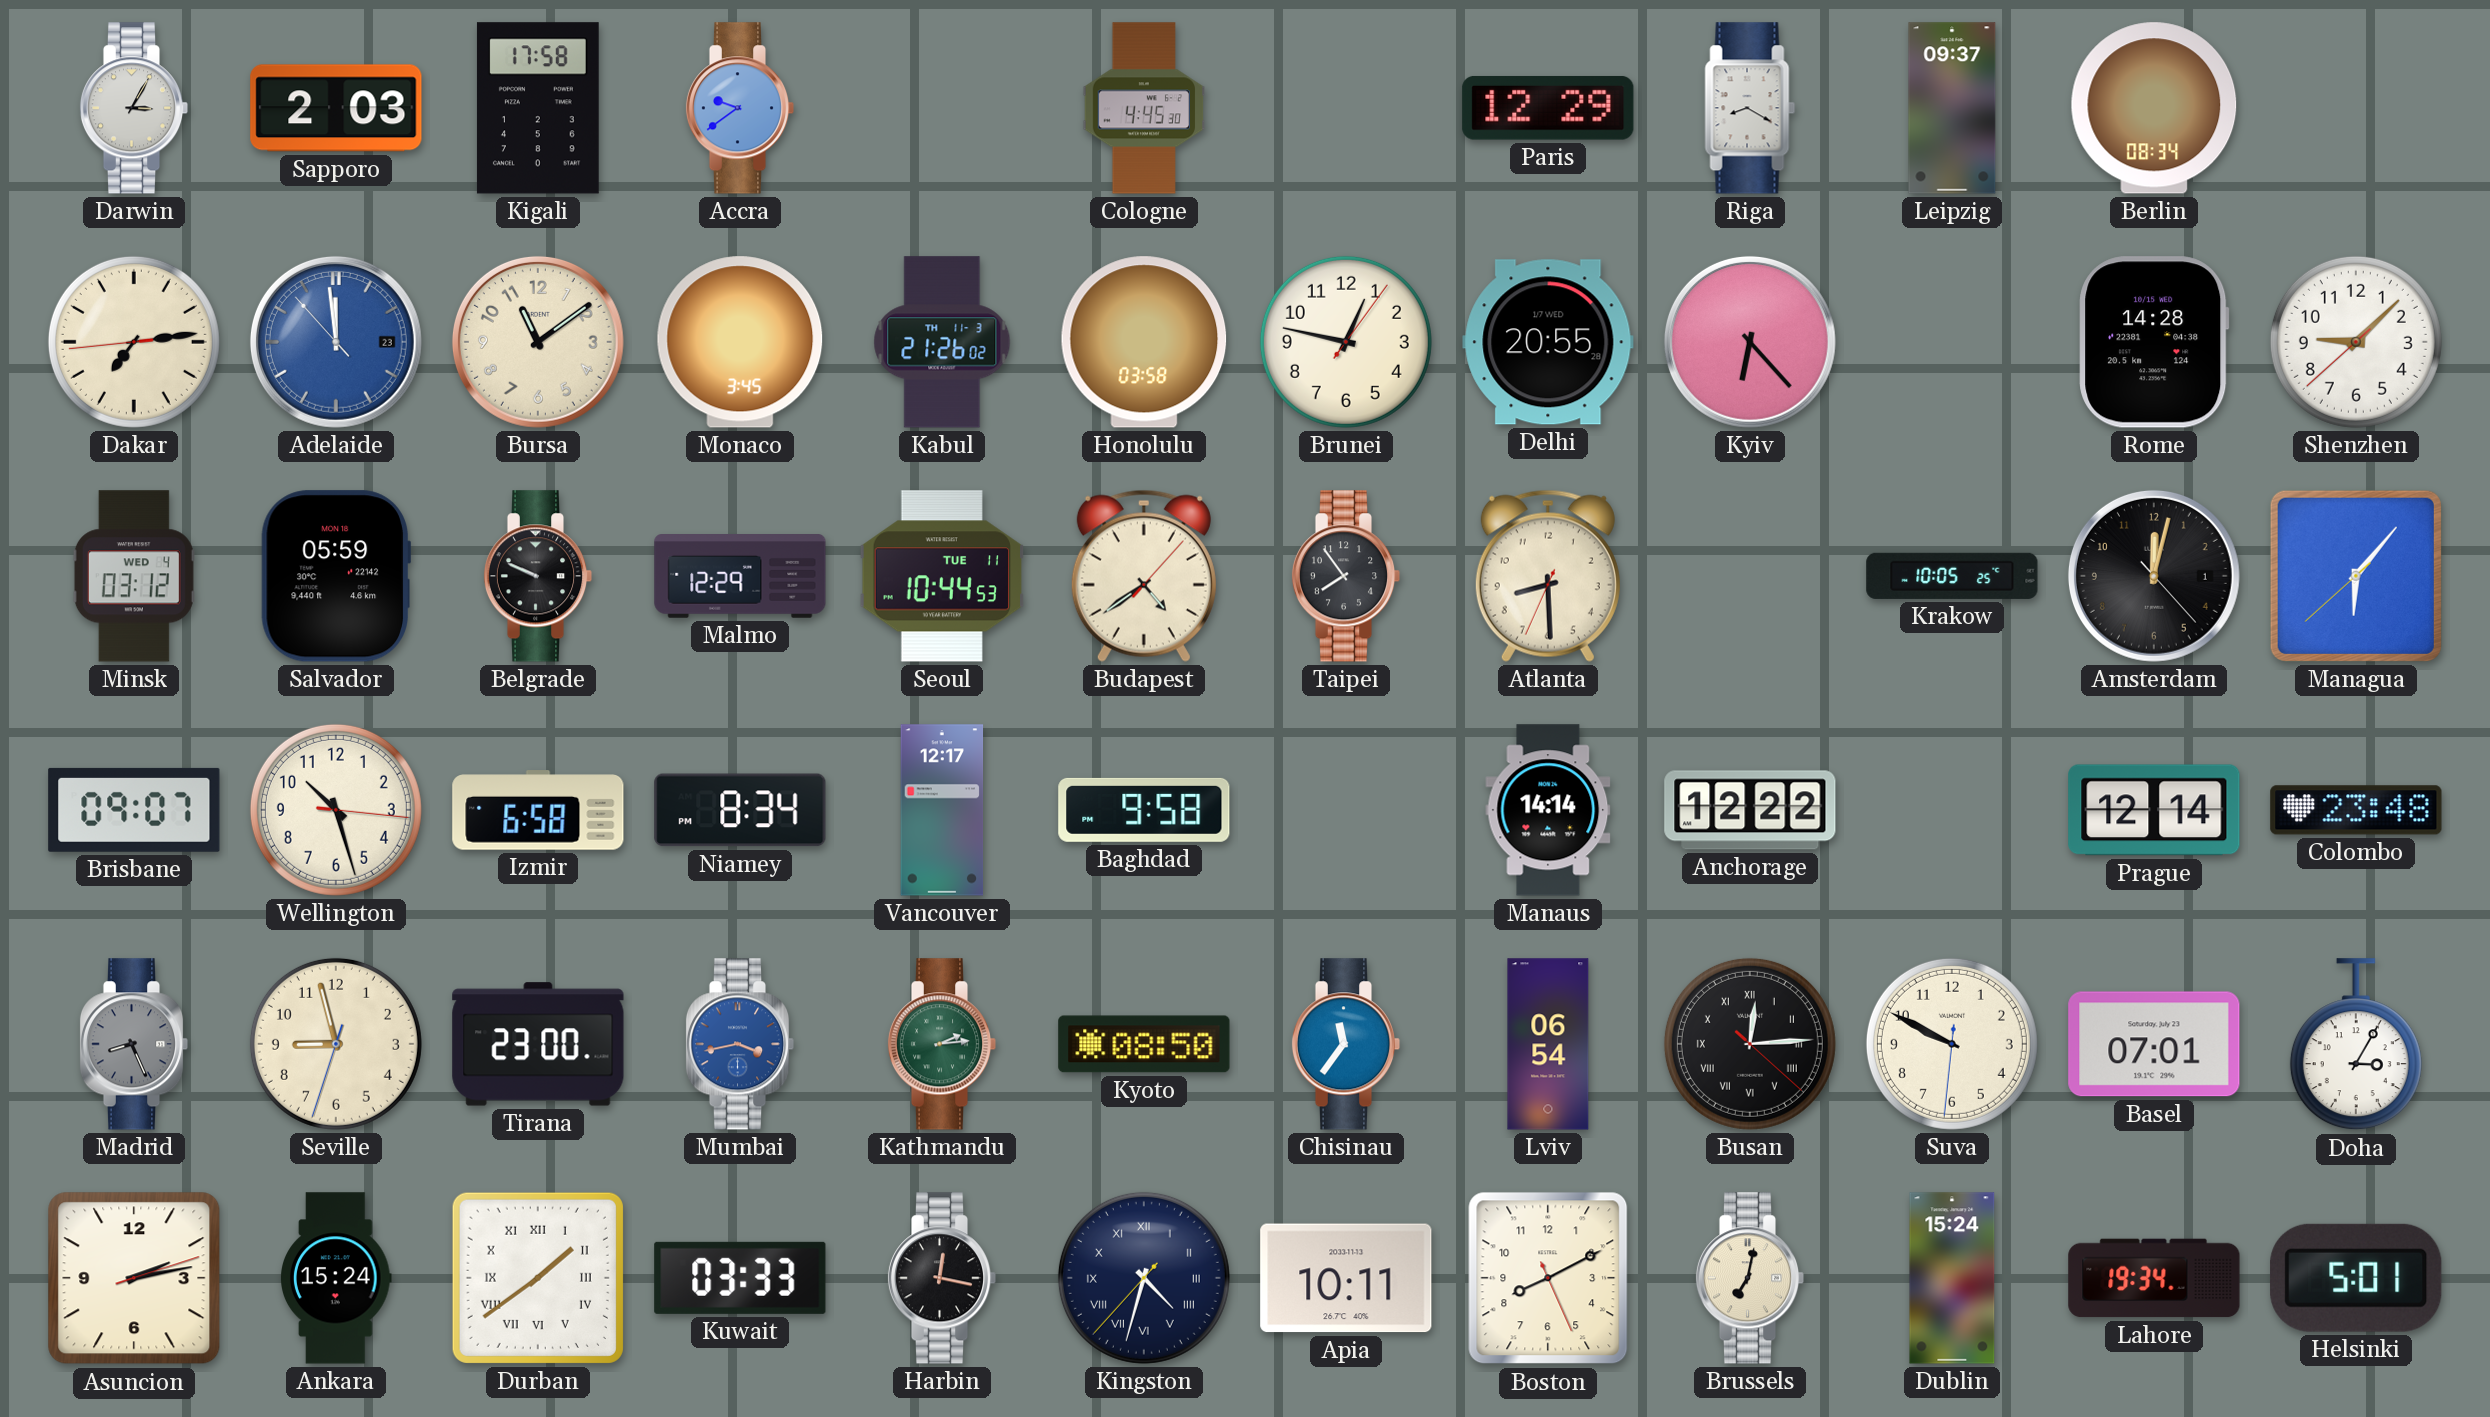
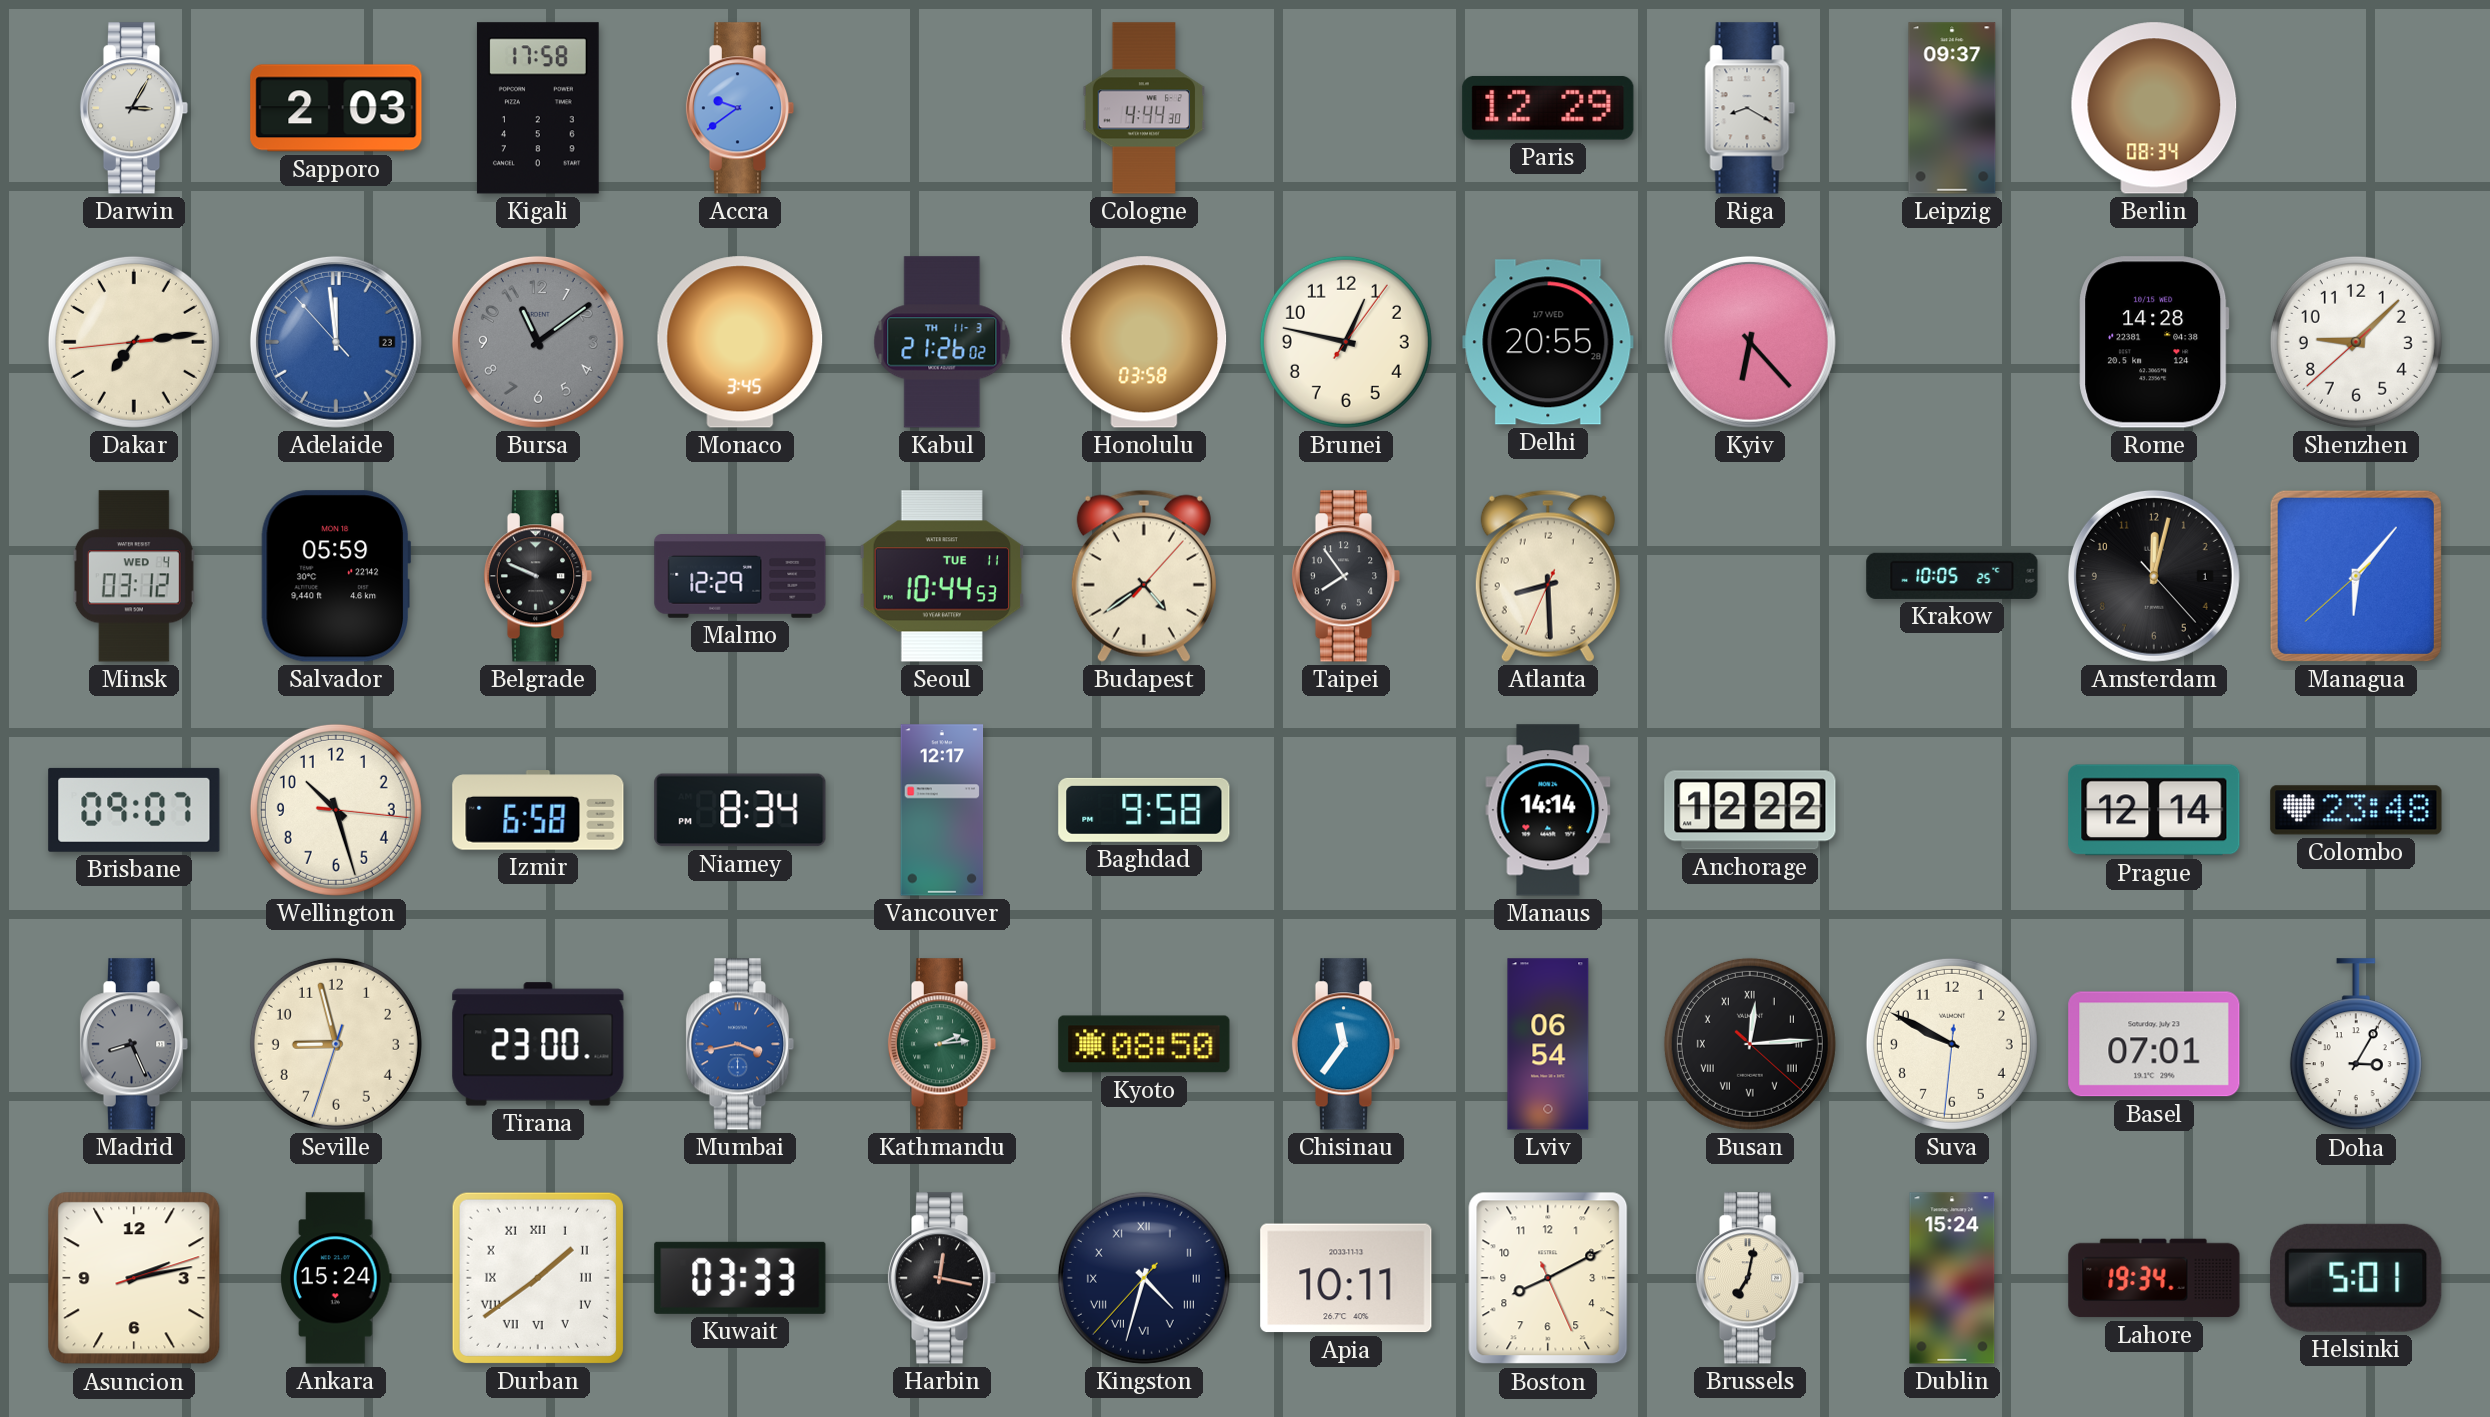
Cologne: 4:45 -> 4:44
Bursa dial: cream -> grey
